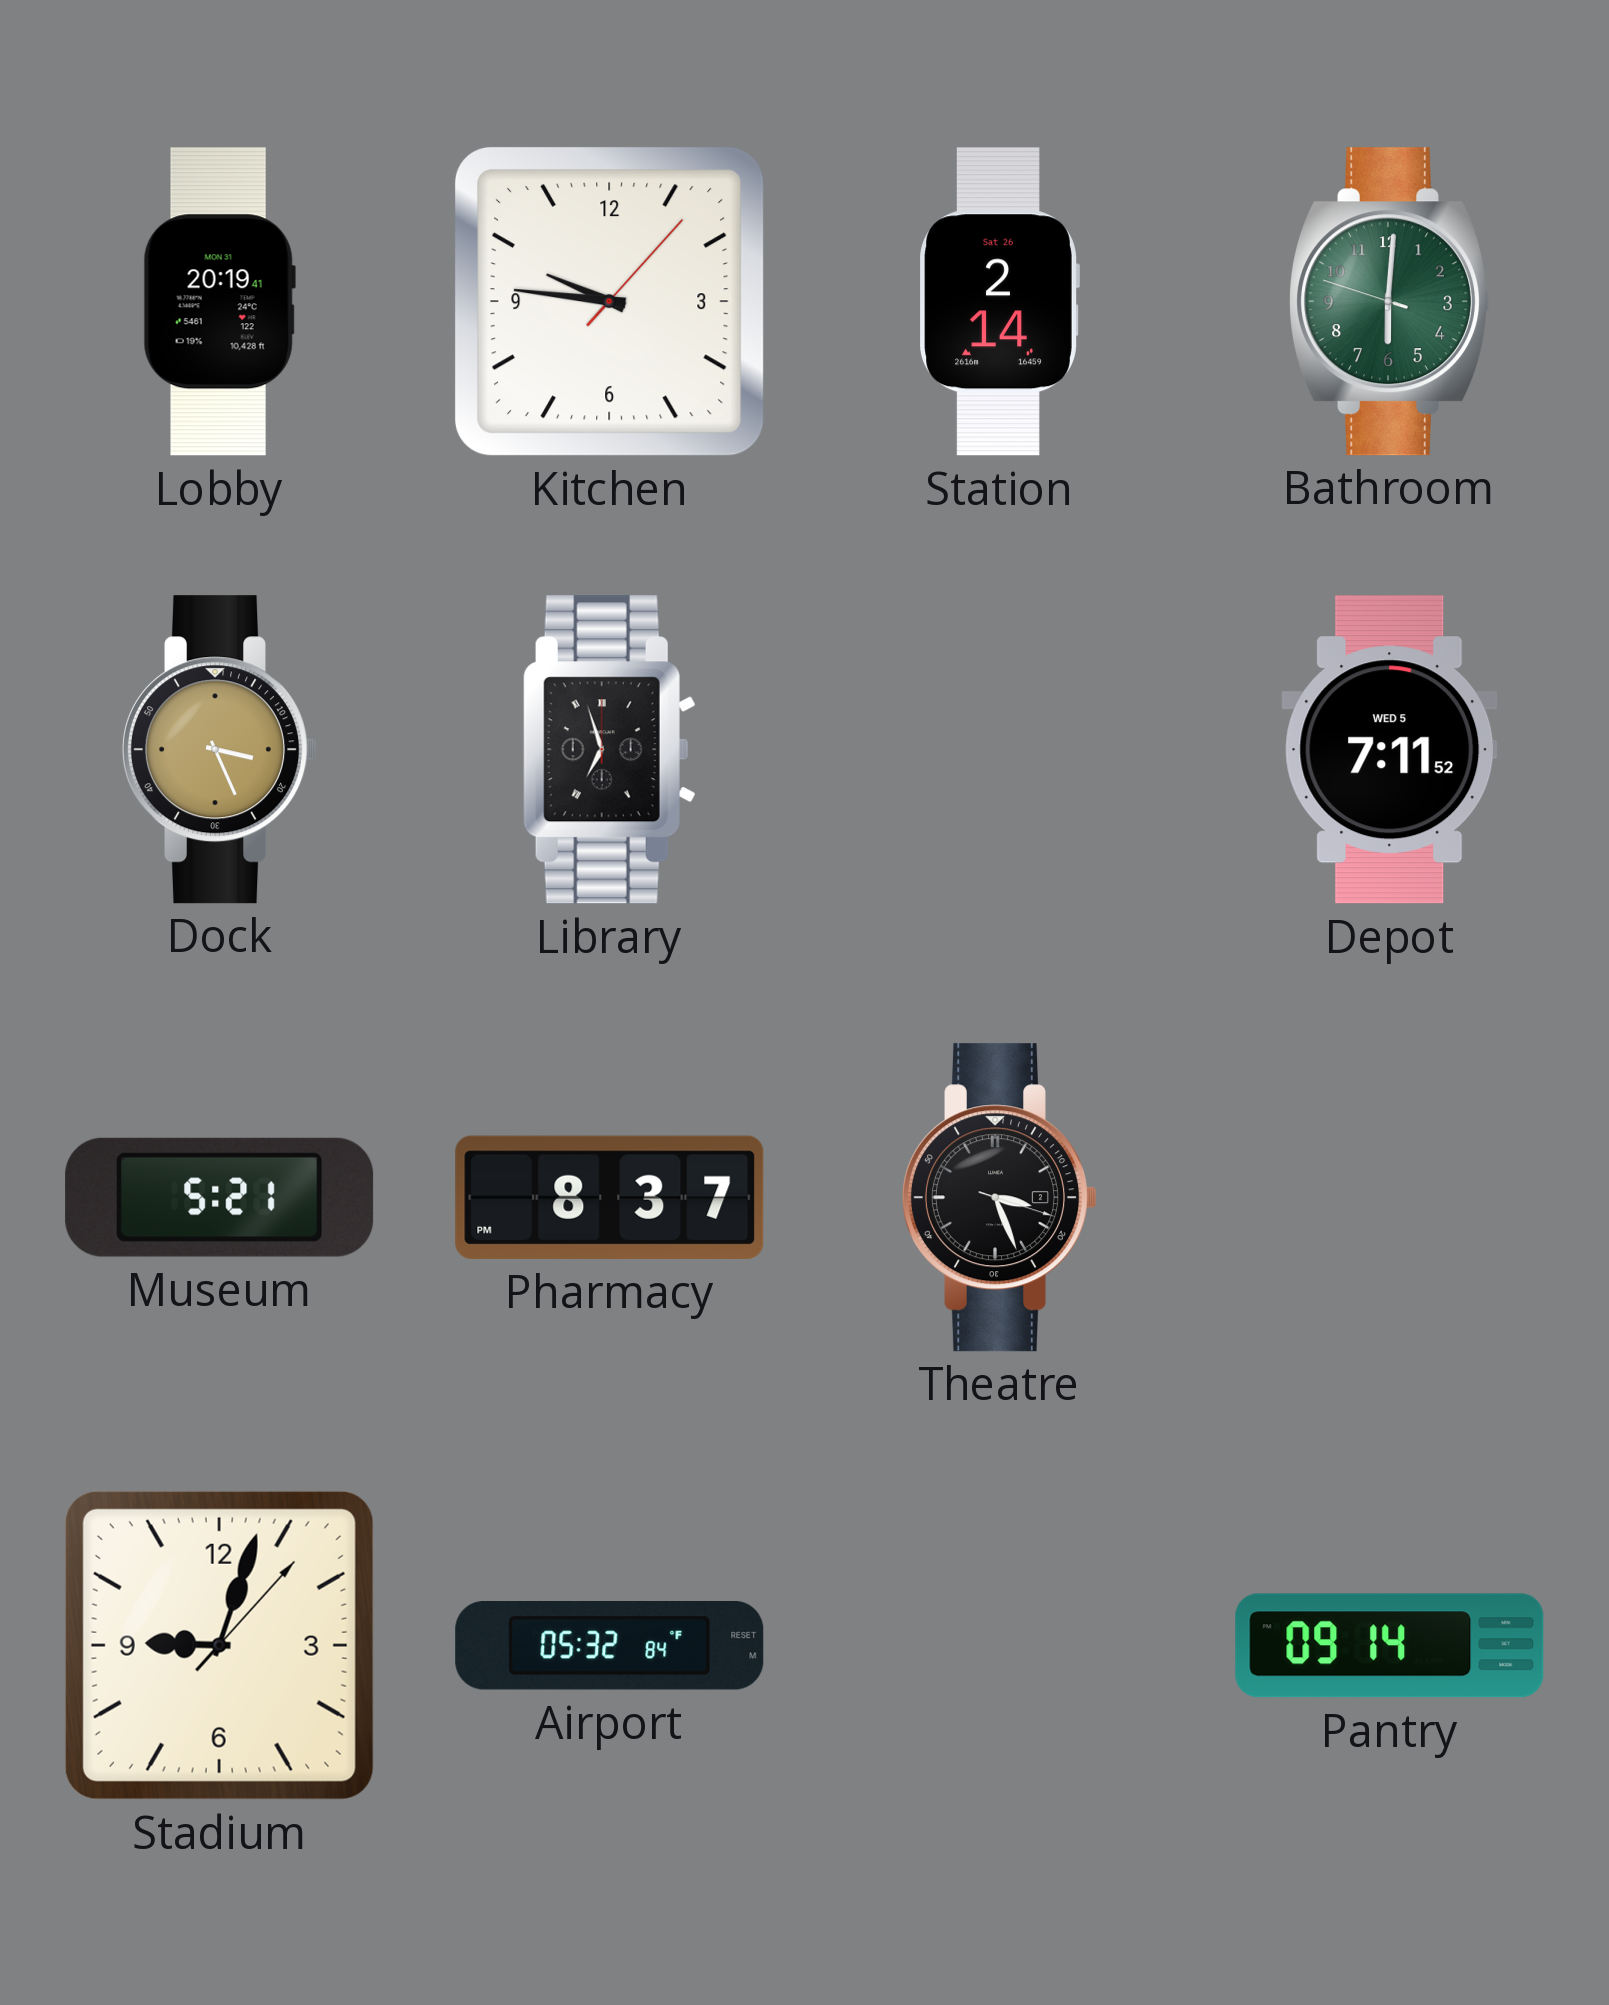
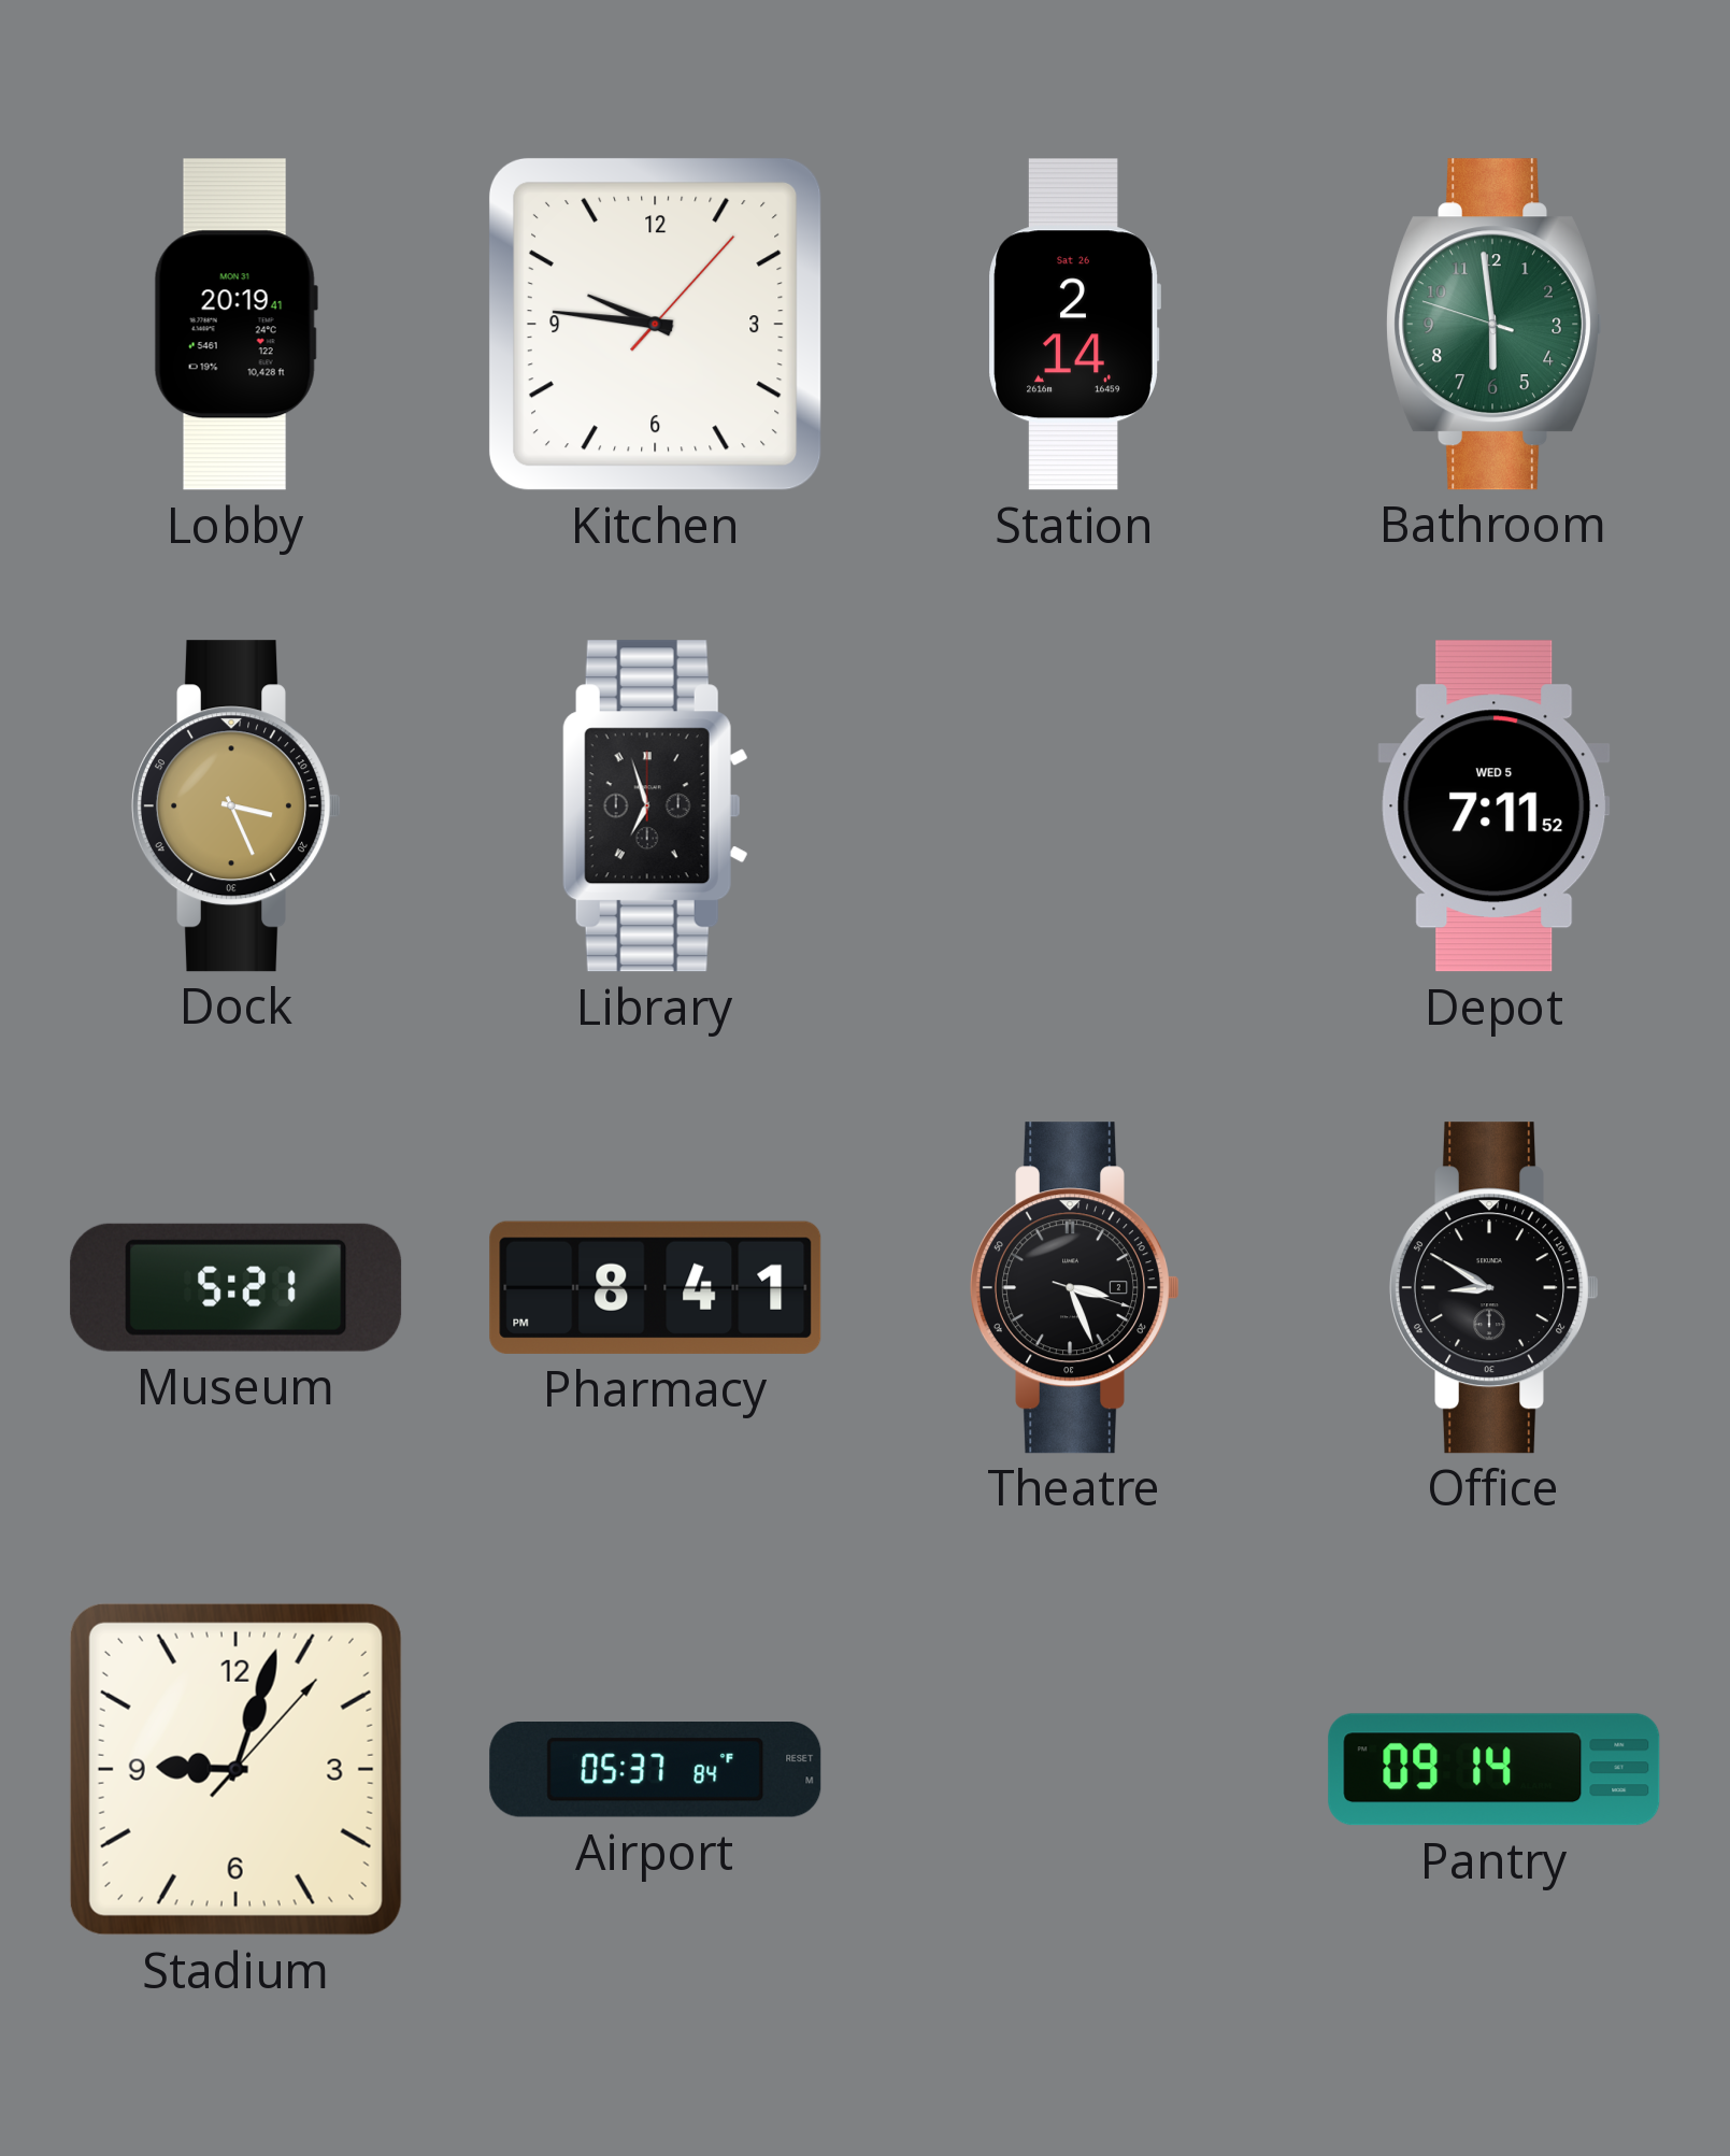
Bathroom: 6:00 -> 5:58
Pharmacy: 8:37 -> 8:41
Office: none -> 8:50
Airport: 05:32 -> 05:37
